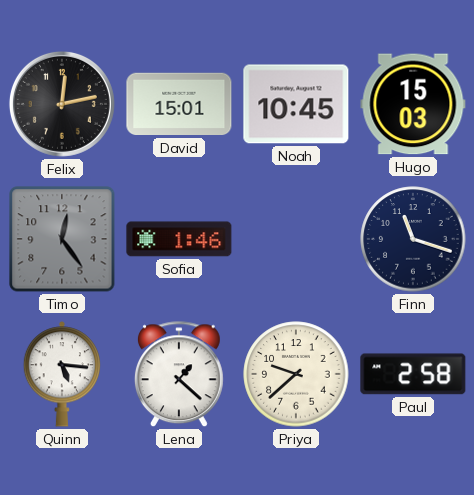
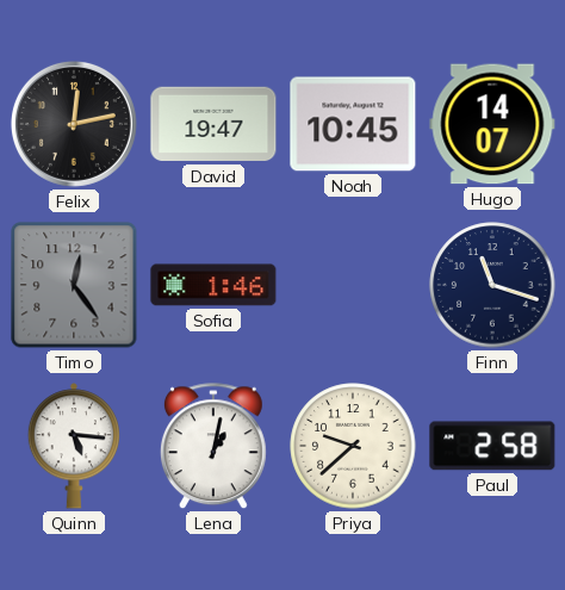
David: 15:01 -> 19:47
Hugo: 15:03 -> 14:07
Lena: 1:22 -> 1:02
